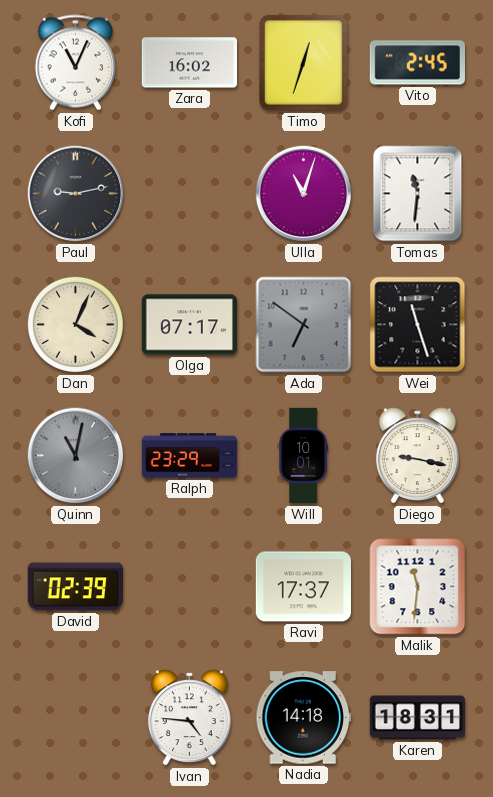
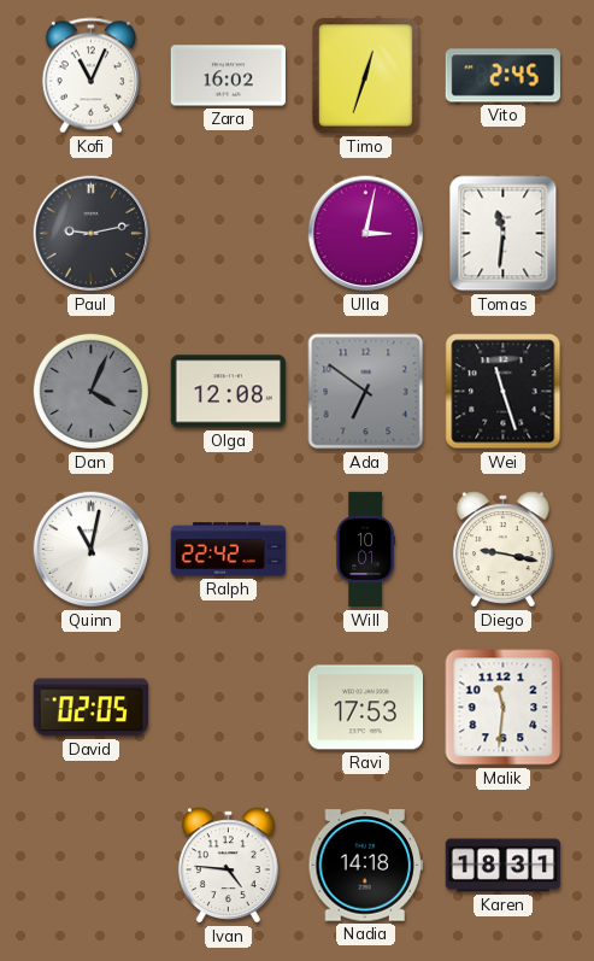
Ulla: 11:03 -> 3:02
Dan dial: cream -> grey
Olga: 07:17 -> 12:08
Quinn dial: grey -> white
Ralph: 23:29 -> 22:42
David: 02:39 -> 02:05
Ravi: 17:37 -> 17:53
